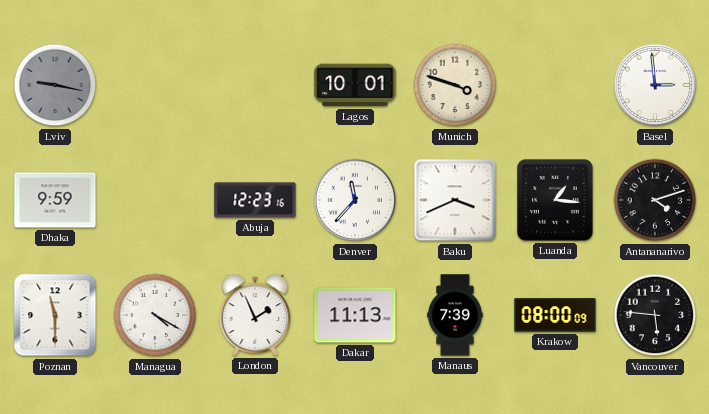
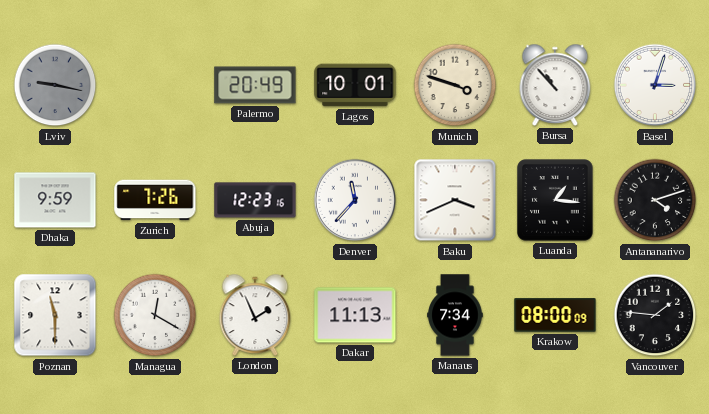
Palermo: none -> 20:49
Bursa: none -> 10:53
Basel: 2:59 -> 3:03
Zurich: none -> 7:26
Managua: 4:20 -> 12:20
Manaus: 7:39 -> 7:34
Vancouver: 5:46 -> 1:46
